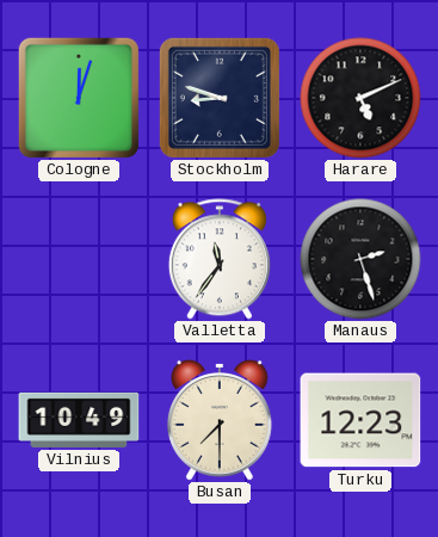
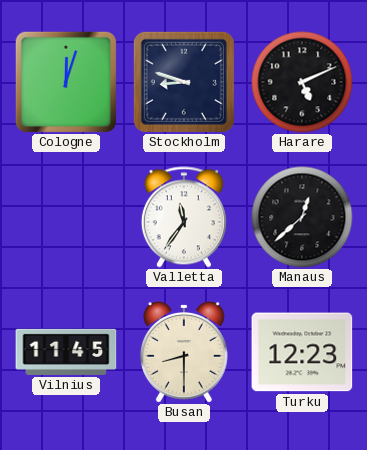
Manaus: 2:27 -> 12:38
Vilnius: 10:49 -> 11:45
Busan: 7:30 -> 8:30
